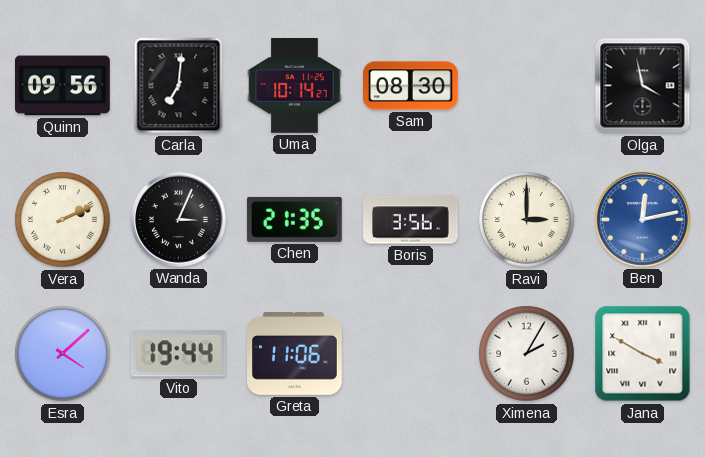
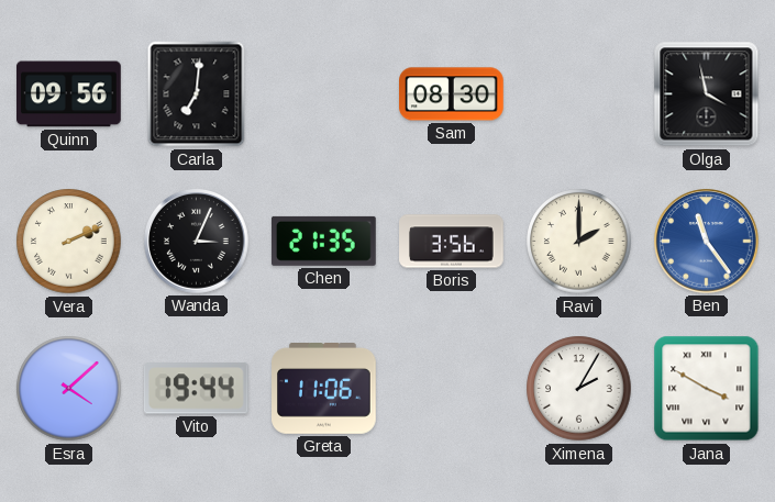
Uma: 10:14 -> none
Ravi: 3:00 -> 2:00
Ben: 12:13 -> 11:24
